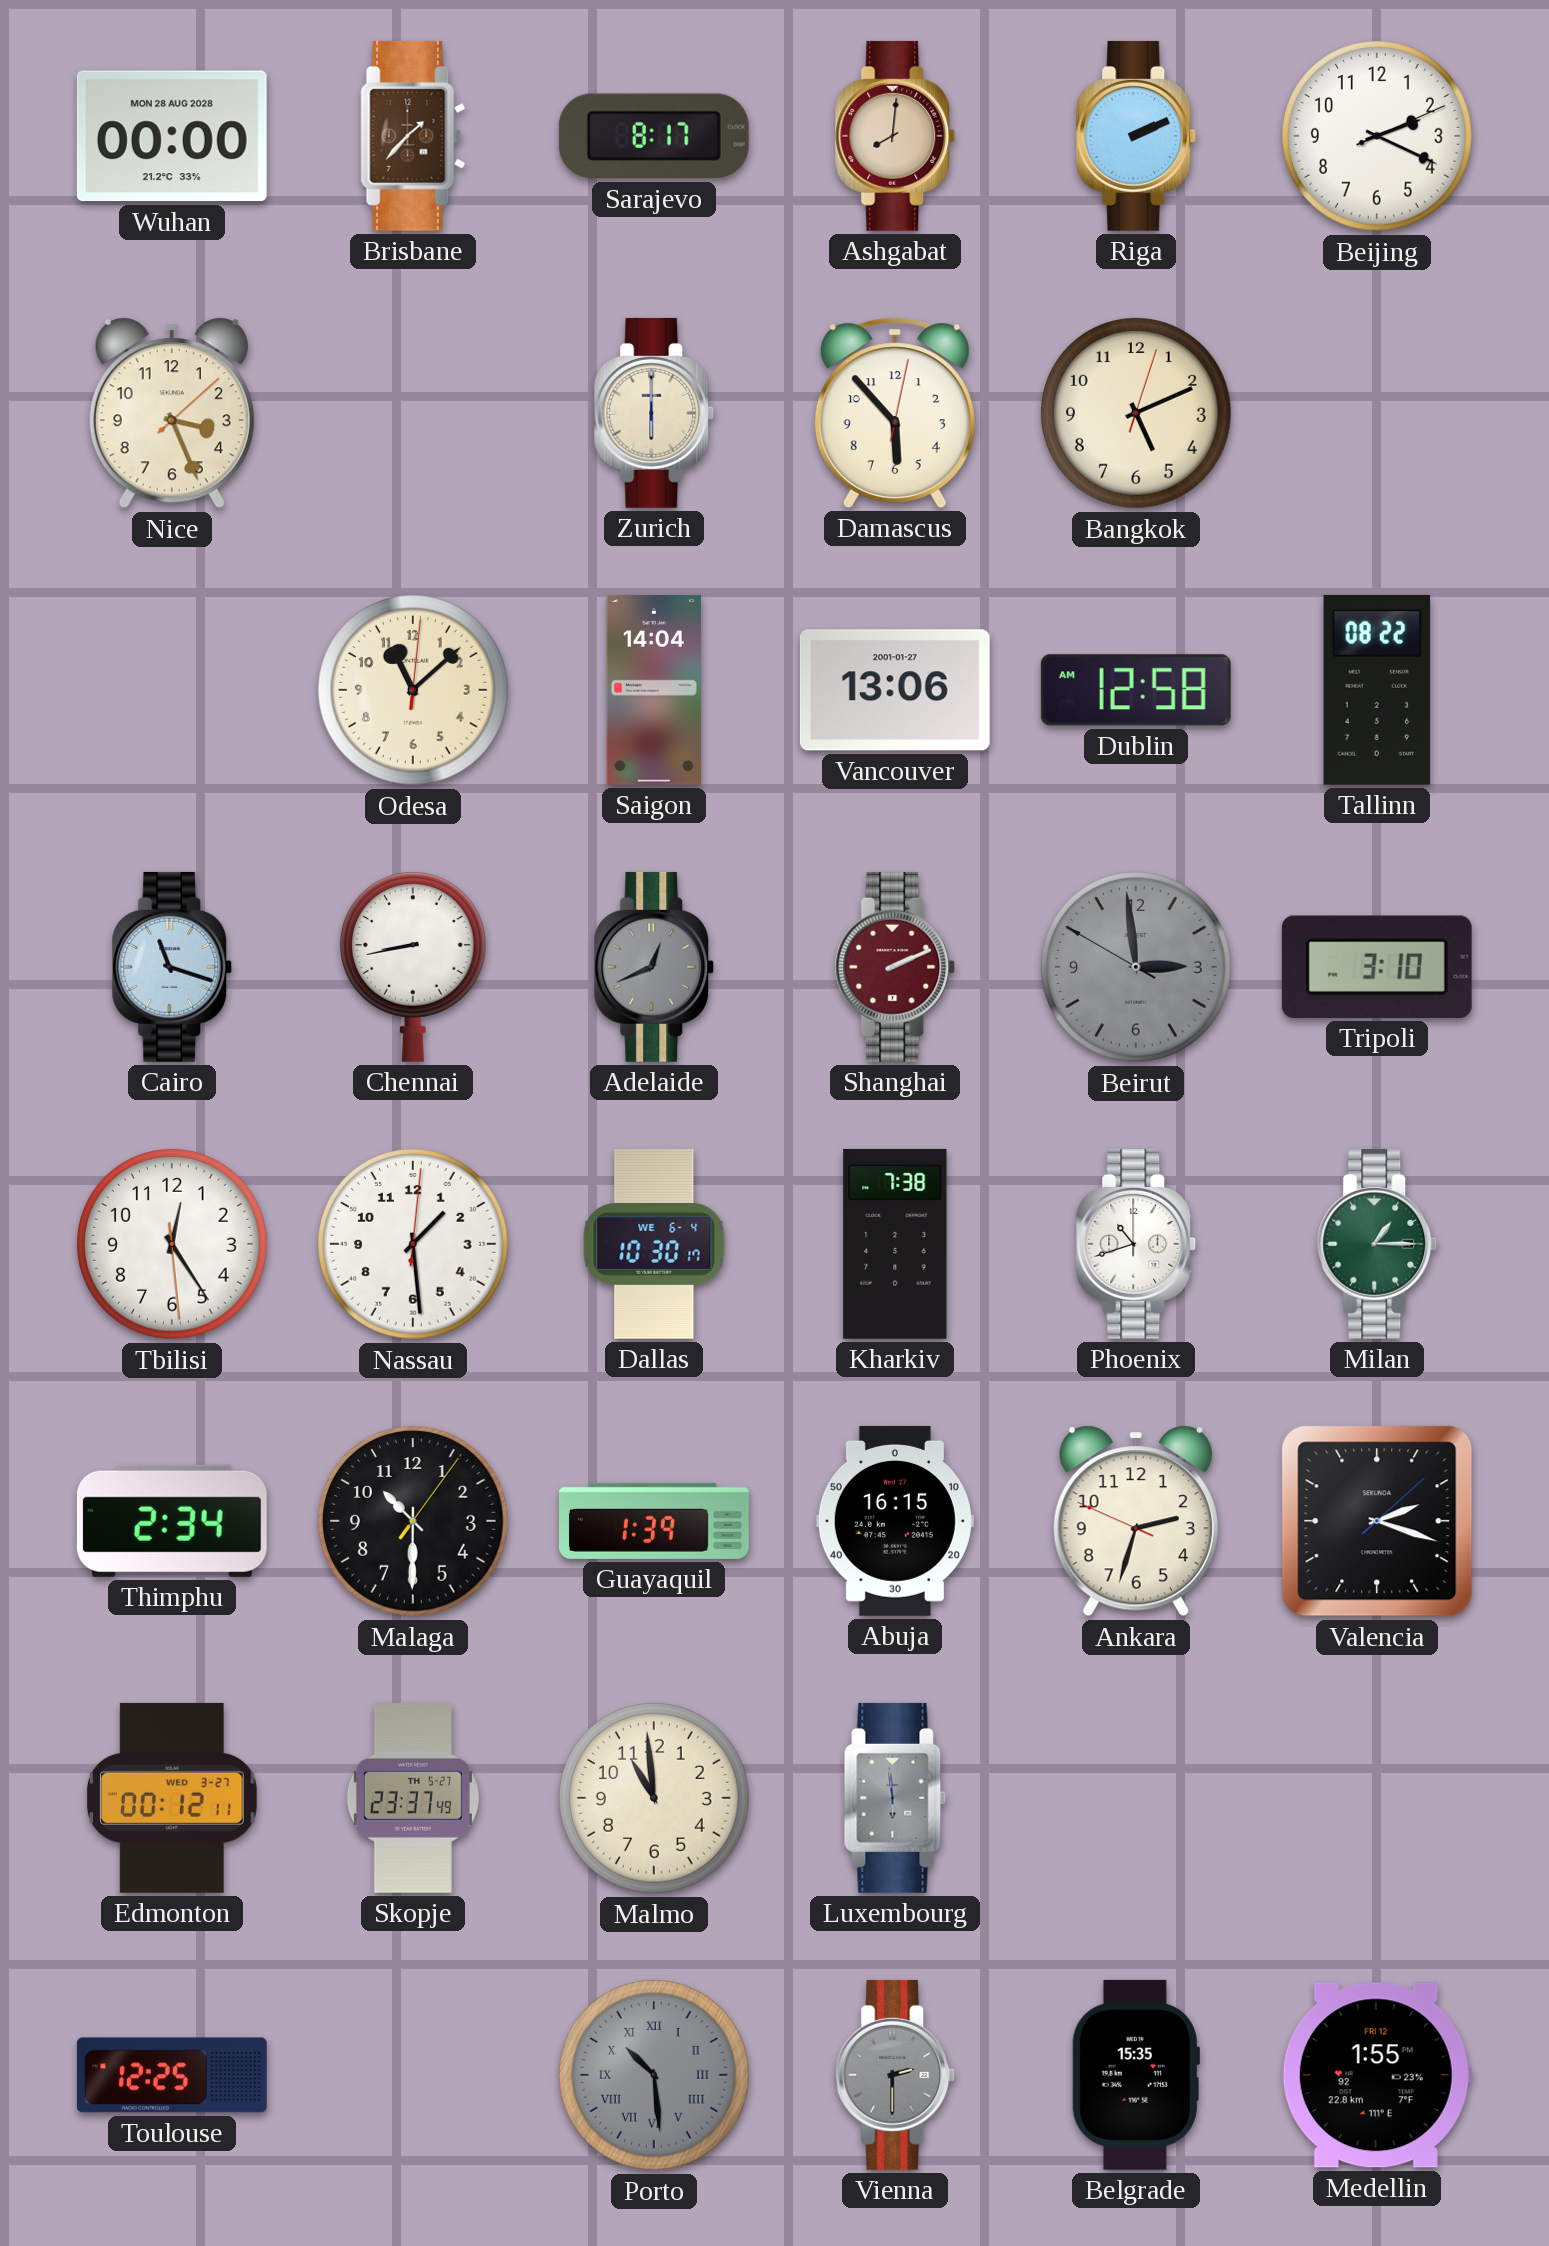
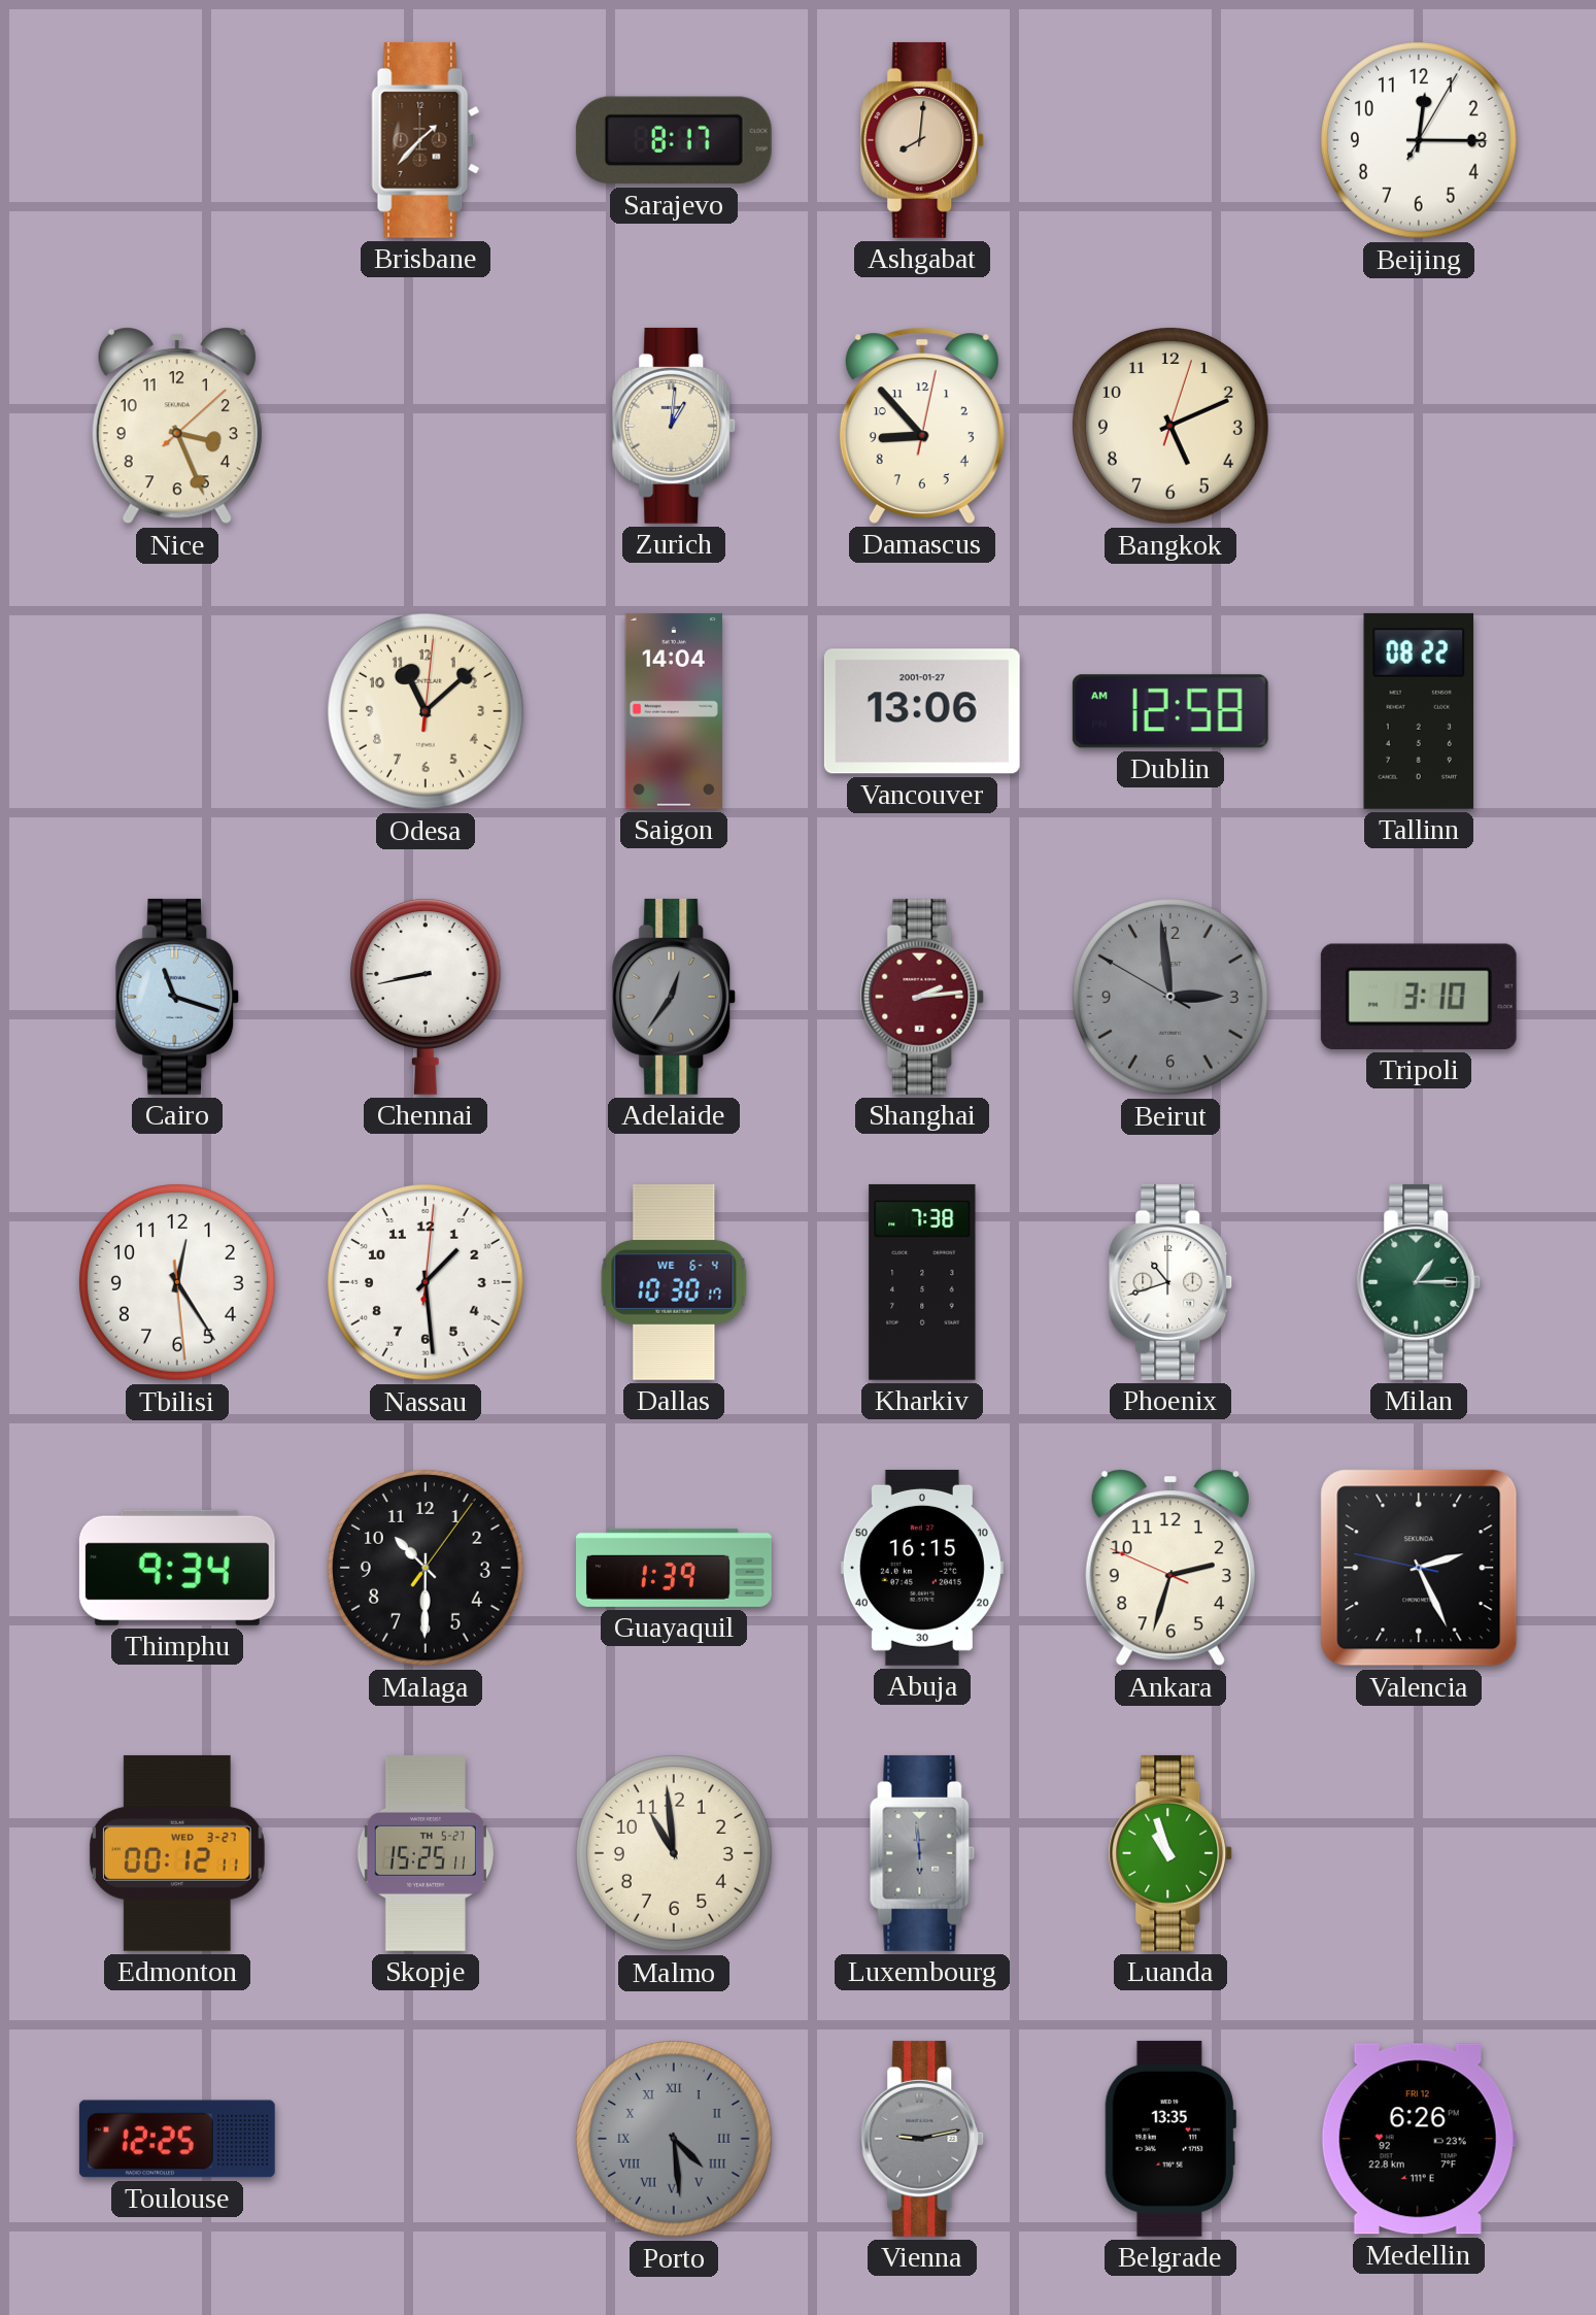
Wuhan: 00:00 -> none
Riga: 2:11 -> none
Beijing: 2:19 -> 12:15
Zurich: 6:00 -> 1:01
Damascus: 5:53 -> 8:53
Adelaide: 12:41 -> 12:36
Shanghai: 2:11 -> 2:14
Thimphu: 2:34 -> 9:34
Valencia: 2:18 -> 2:25
Skopje: 23:37 -> 15:25
Luanda: none -> 10:57
Porto: 10:29 -> 4:29
Vienna: 2:30 -> 9:13
Belgrade: 15:35 -> 13:35
Medellin: 1:55 -> 6:26
